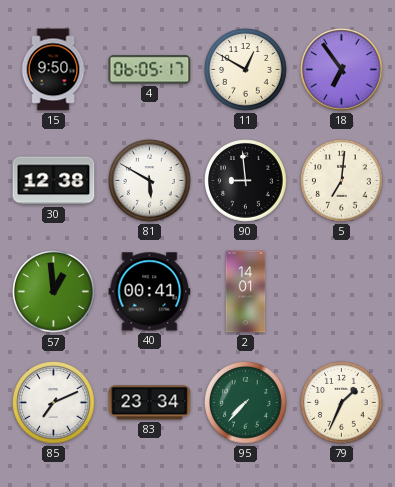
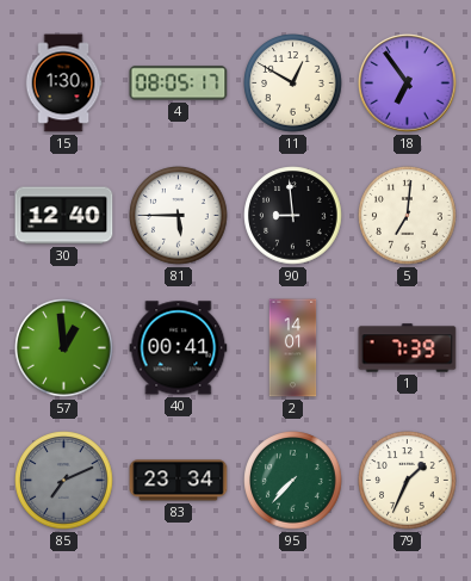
15: 9:50 -> 1:30
4: 06:05 -> 08:05
30: 12:38 -> 12:40
81: 5:50 -> 5:45
1: none -> 7:39
85 dial: white -> grey
